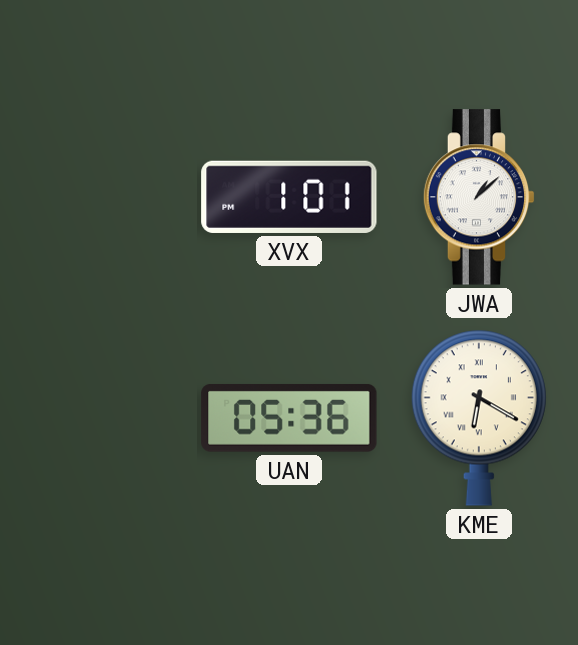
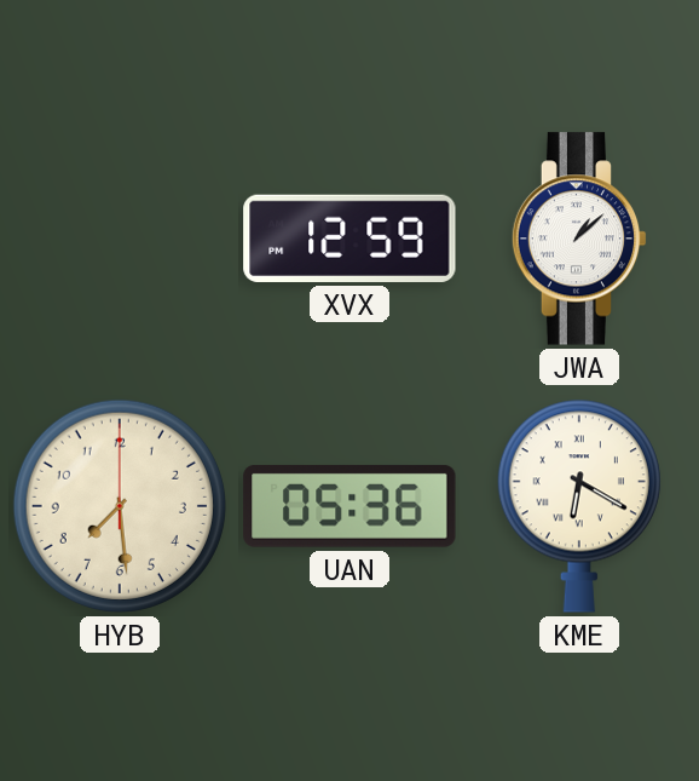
XVX: 1:01 -> 12:59
HYB: none -> 7:29
